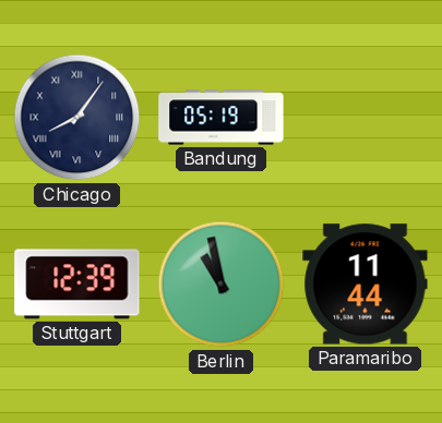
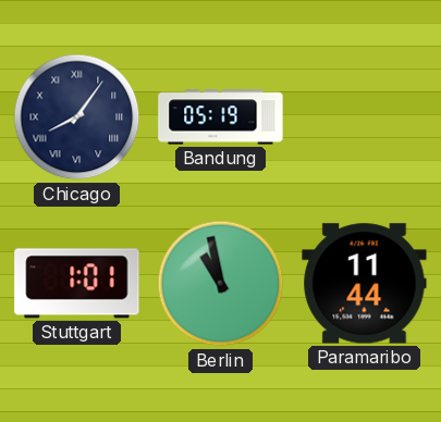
Stuttgart: 12:39 -> 1:01
